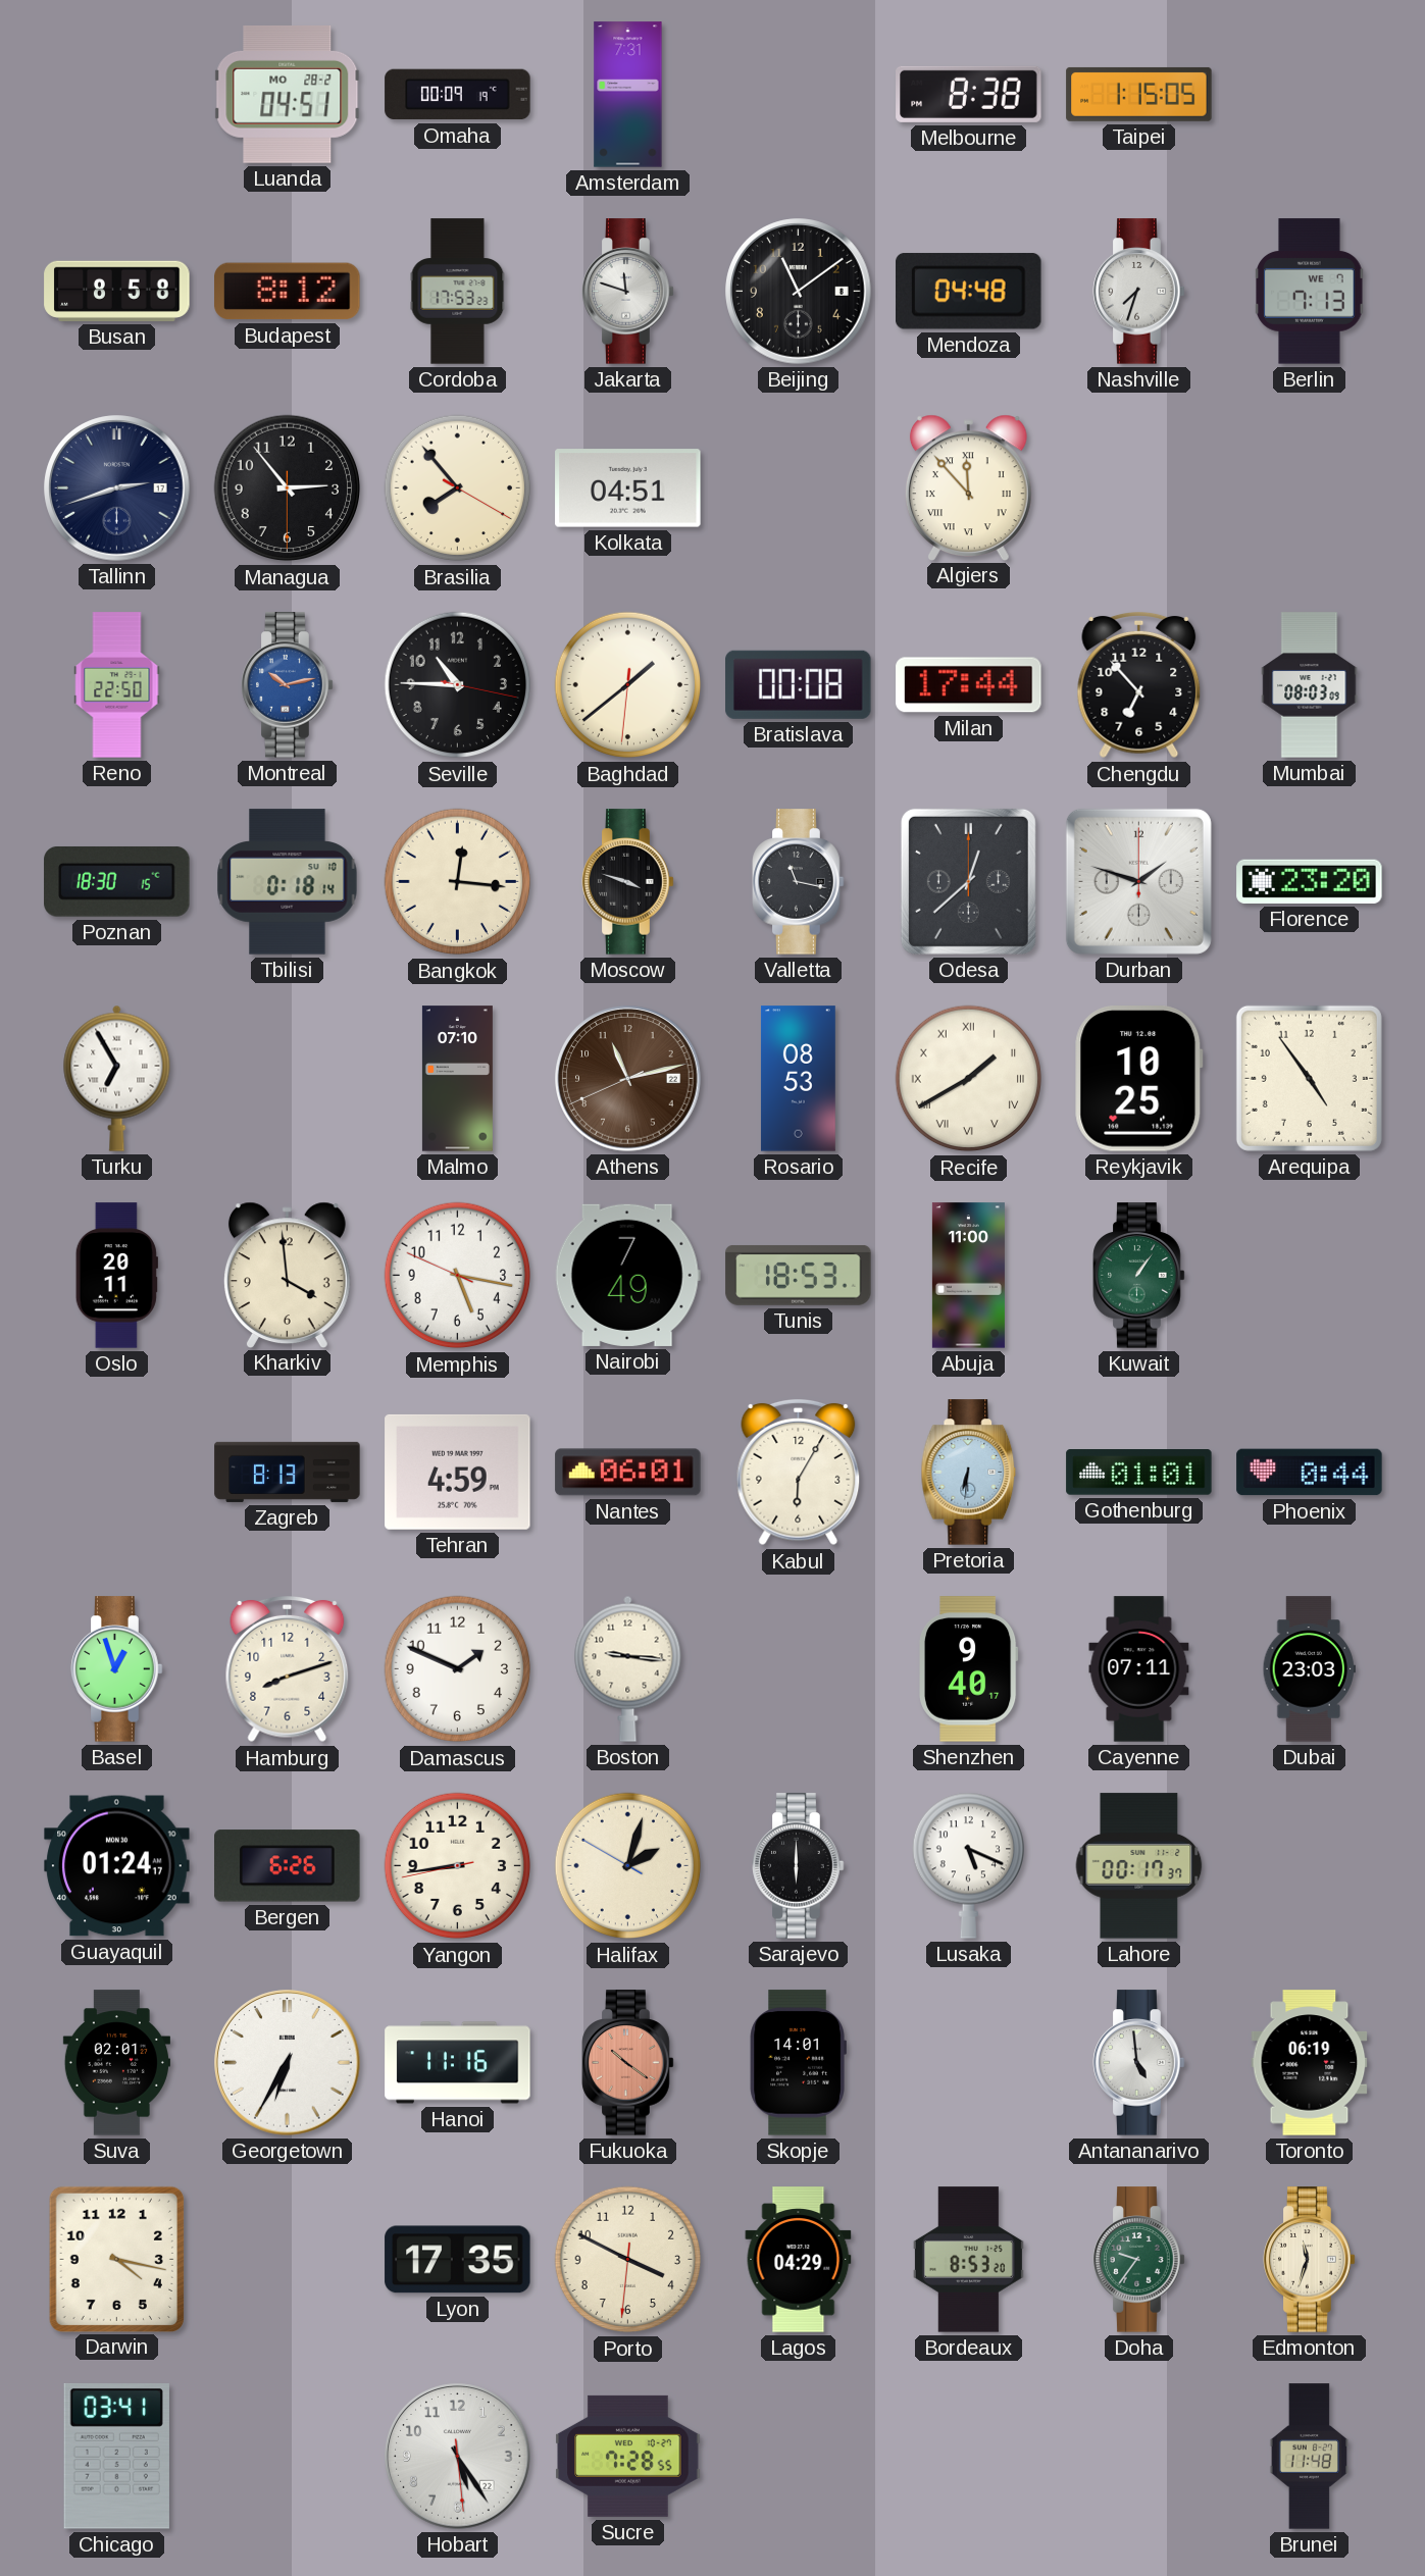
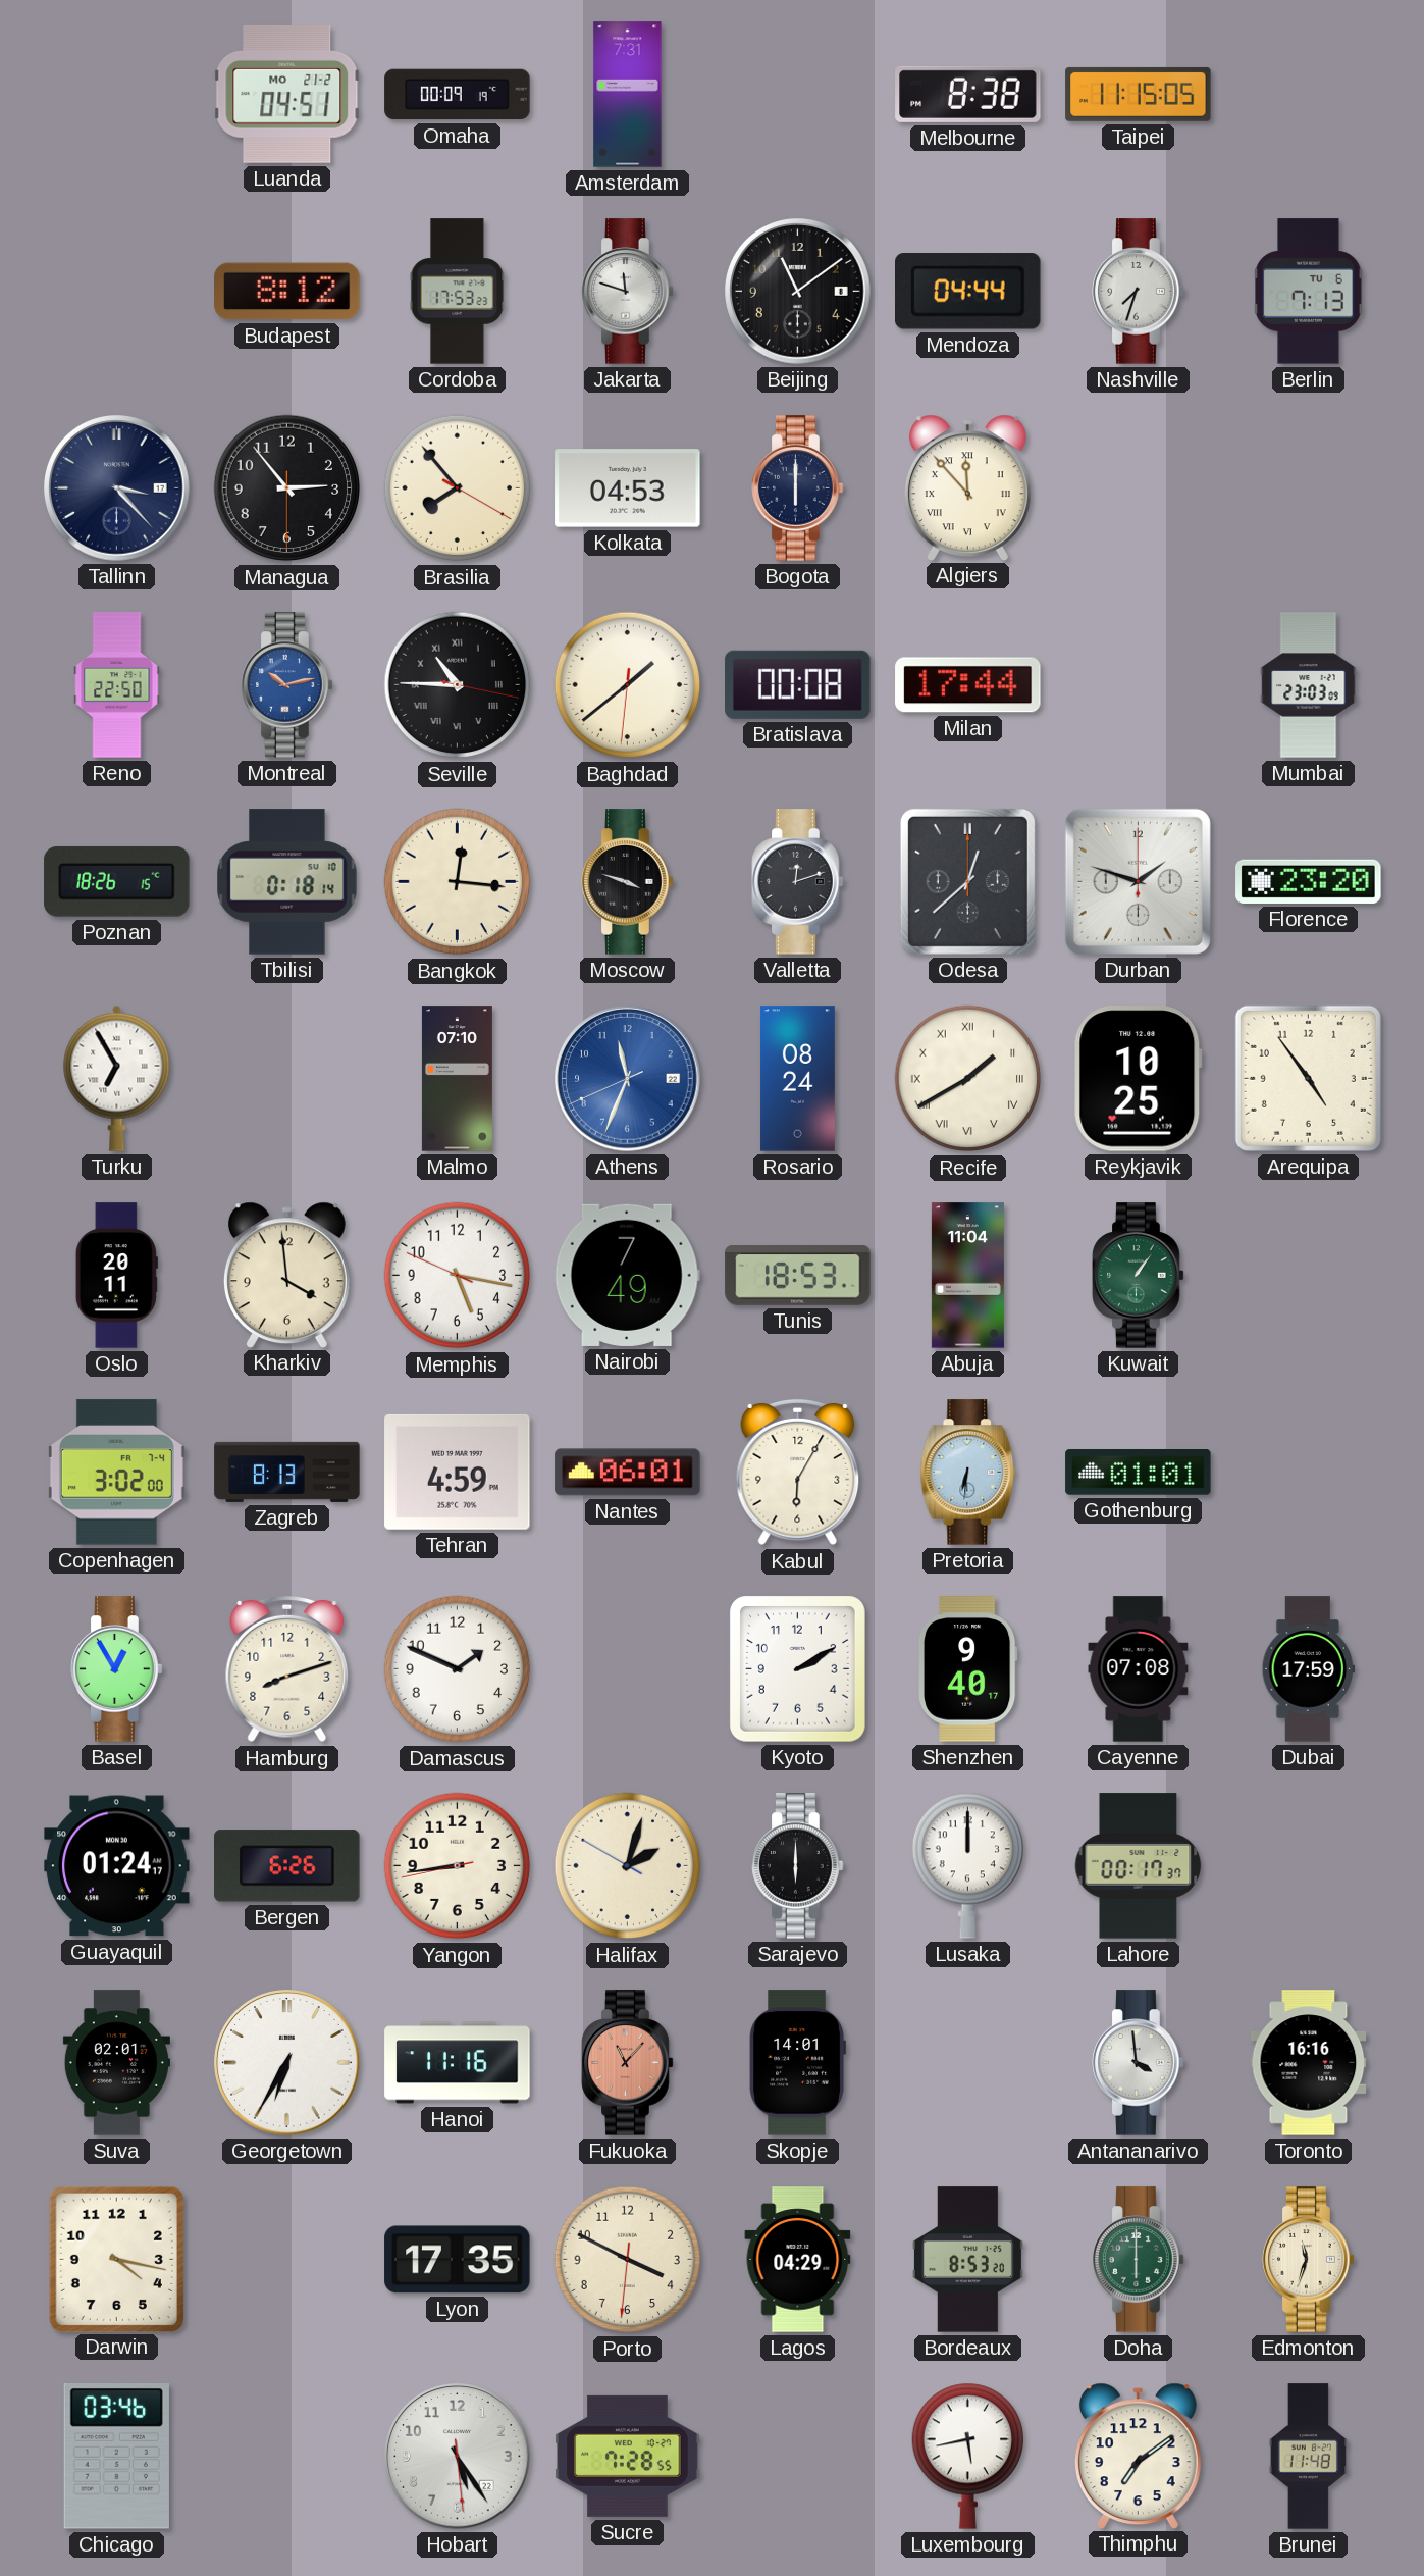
Luanda date: MO 28-2 -> MO 21-2
Taipei: 1:15 -> 11:15
Busan: 8:58 -> none
Mendoza: 04:48 -> 04:44
Berlin date: WE 7 -> TU 6
Tallinn: 2:42 -> 3:23
Kolkata: 04:51 -> 04:53
Bogota: none -> 6:00
Seville numerals: Arabic -> Roman
Chengdu: 6:53 -> none
Mumbai: 08:03 -> 23:03
Poznan: 18:30 -> 18:26
Valletta: 11:17 -> 12:12
Athens: 11:12 -> 11:33
Athens dial: brown -> blue
Rosario: 08:53 -> 08:24
Abuja: 11:00 -> 11:04
Copenhagen: none -> 3:02
Phoenix: 0:44 -> none
Basel: 12:57 -> 12:55
Boston: 9:16 -> none
Kyoto: none -> 2:10
Cayenne: 07:11 -> 07:08
Dubai: 23:03 -> 17:59
Lusaka: 5:19 -> 12:00
Fukuoka: 10:21 -> 11:07
Antananarivo: 4:59 -> 3:59
Toronto: 06:19 -> 16:16
Doha: 9:36 -> 6:00
Chicago: 03:41 -> 03:46
Luxembourg: none -> 5:43
Thimphu: none -> 7:09
